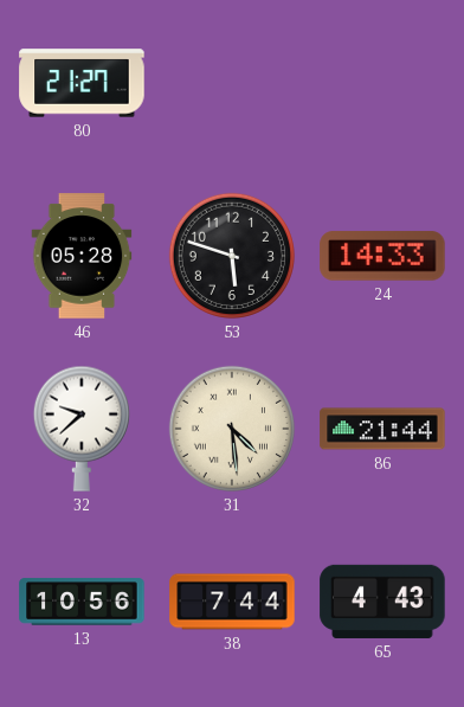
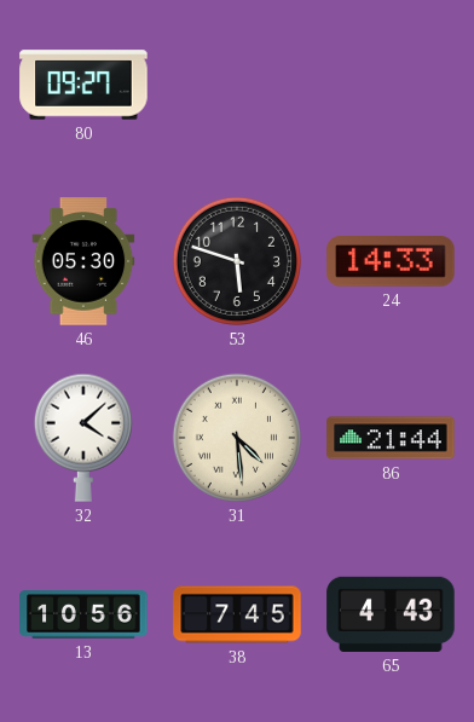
80: 21:27 -> 09:27
46: 05:28 -> 05:30
32: 9:38 -> 4:08
38: 7:44 -> 7:45
